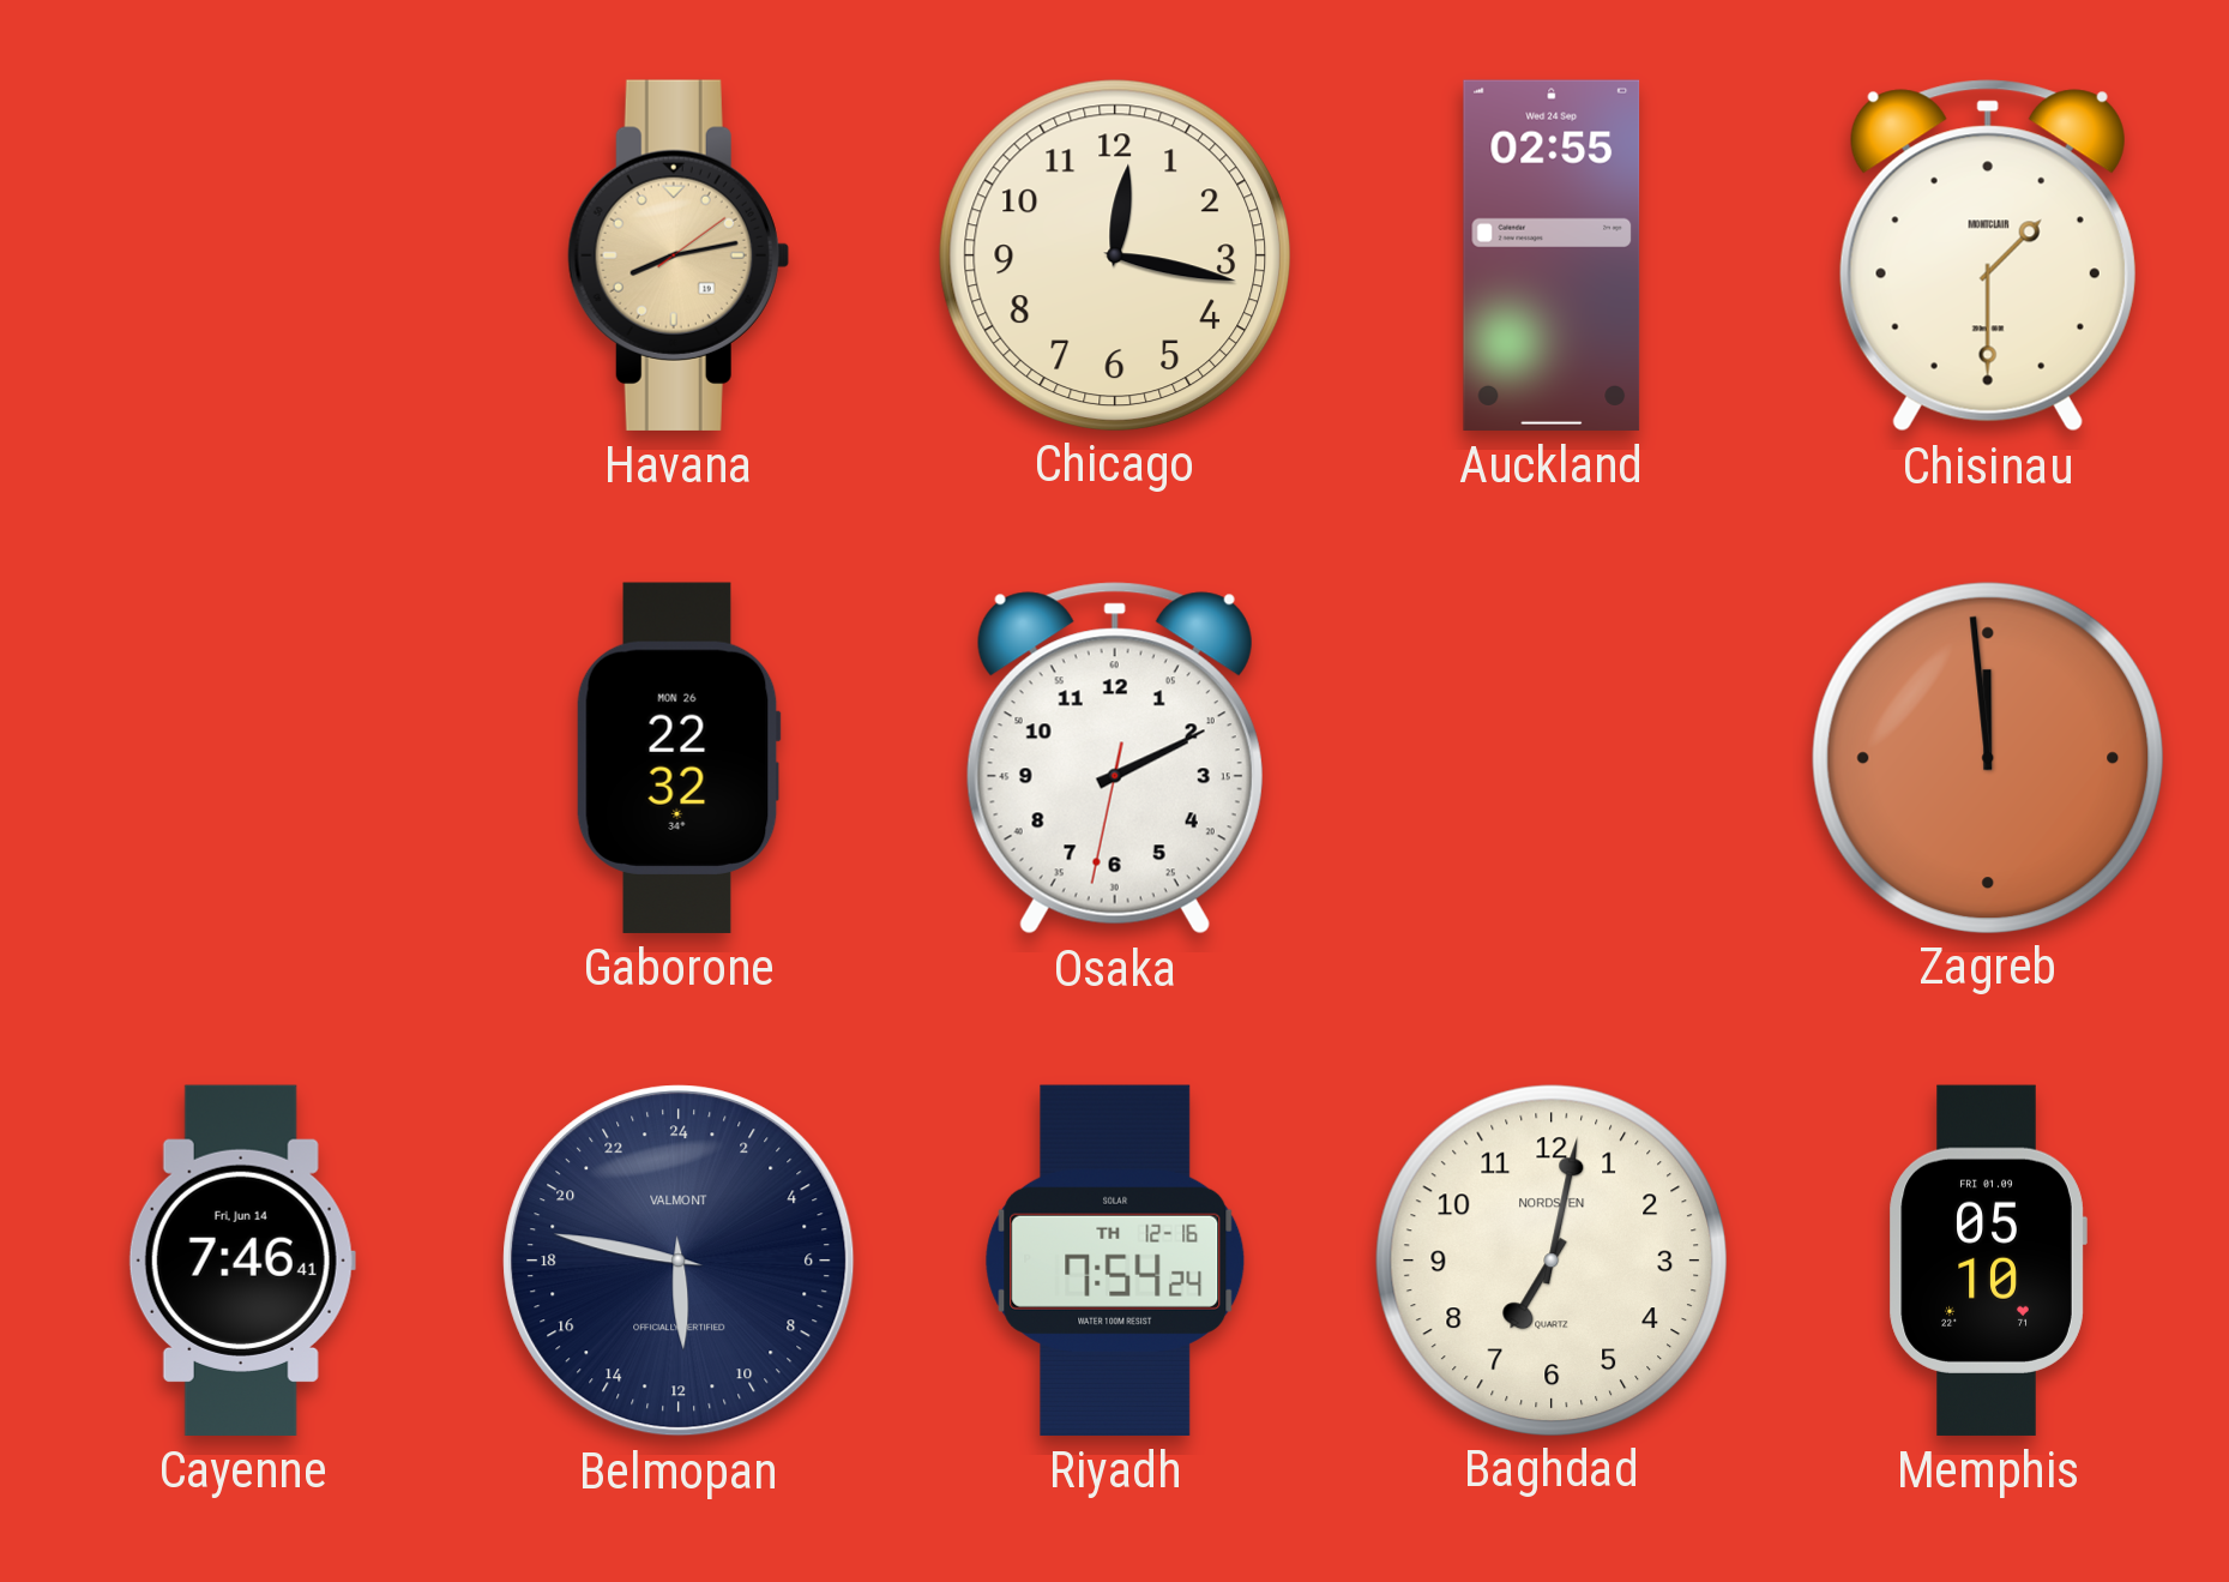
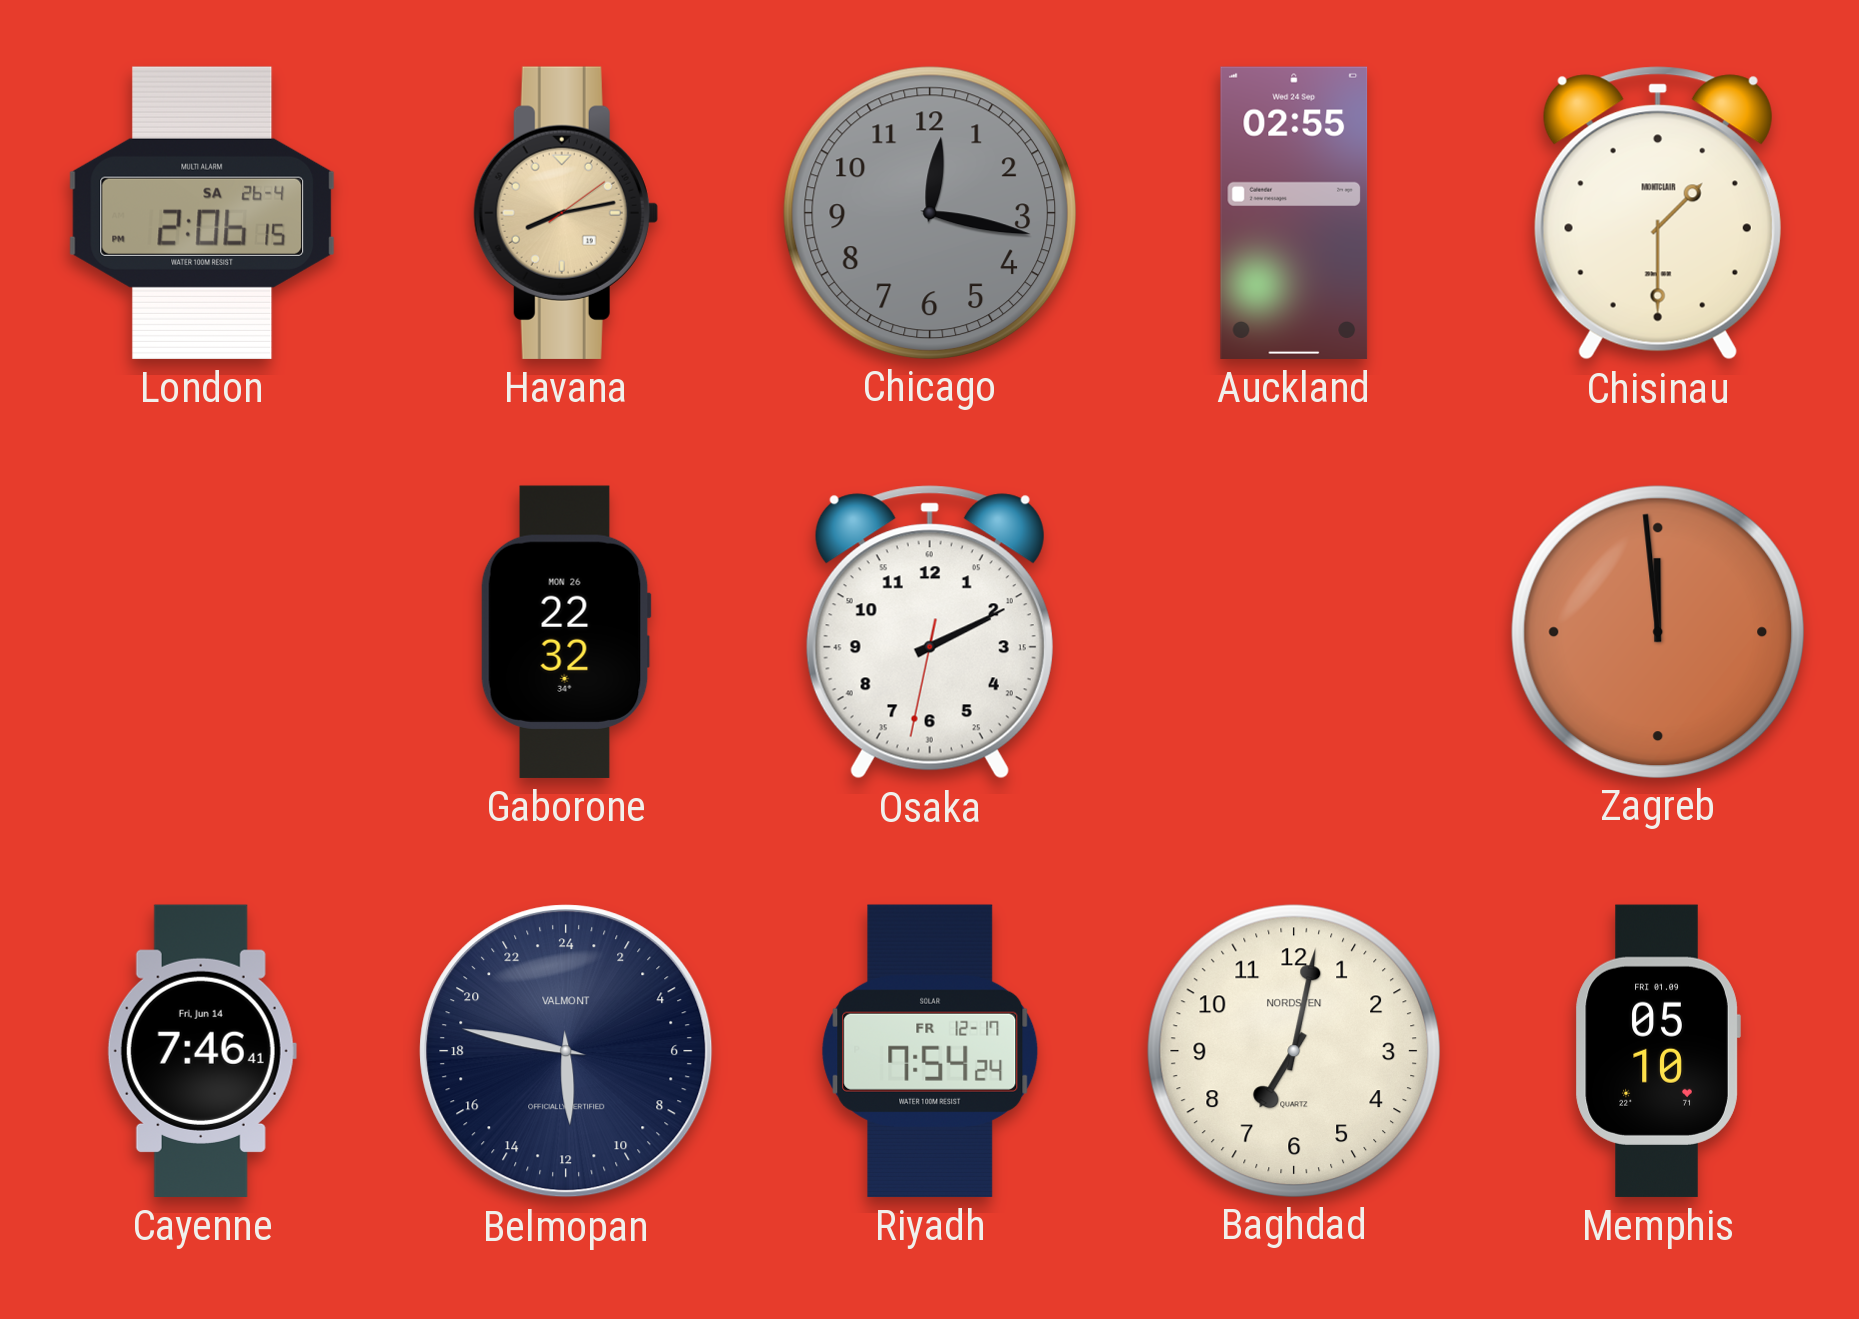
London: none -> 2:06
Chicago dial: cream -> grey
Riyadh date: TH 12-16 -> FR 12-17
